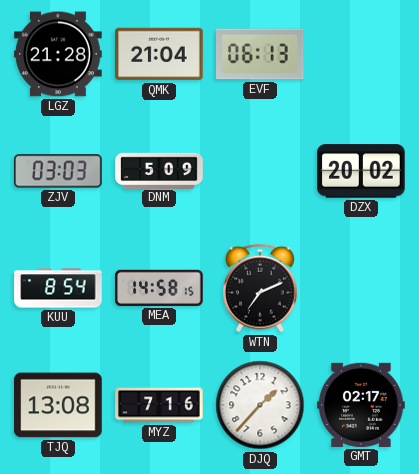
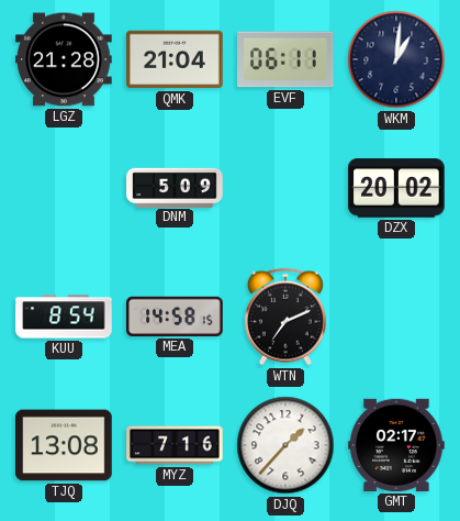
EVF: 06:13 -> 06:11
WKM: none -> 1:01
ZJV: 03:03 -> none
